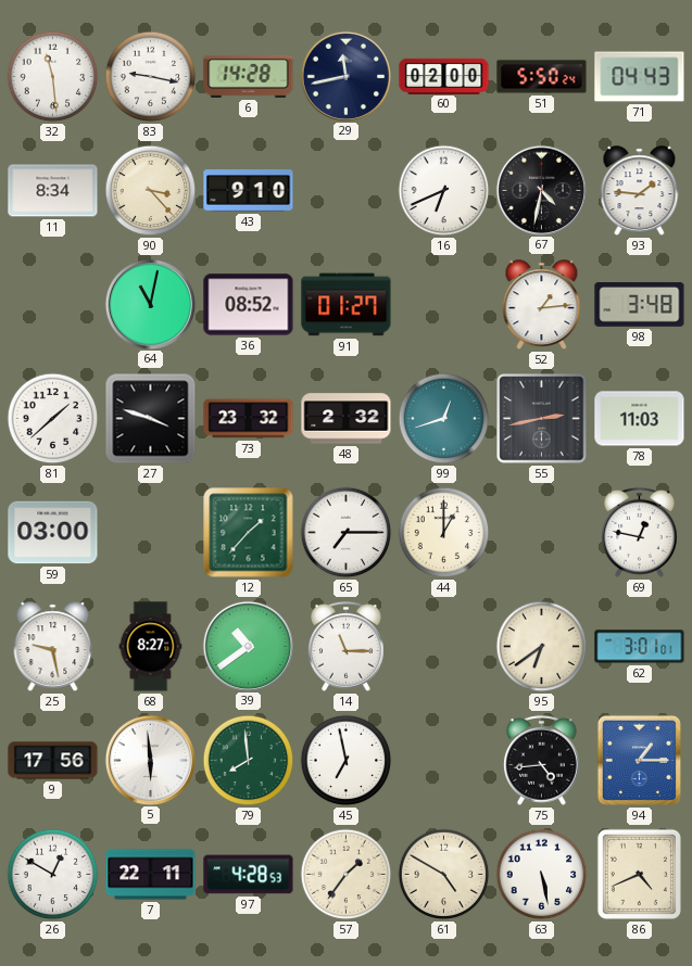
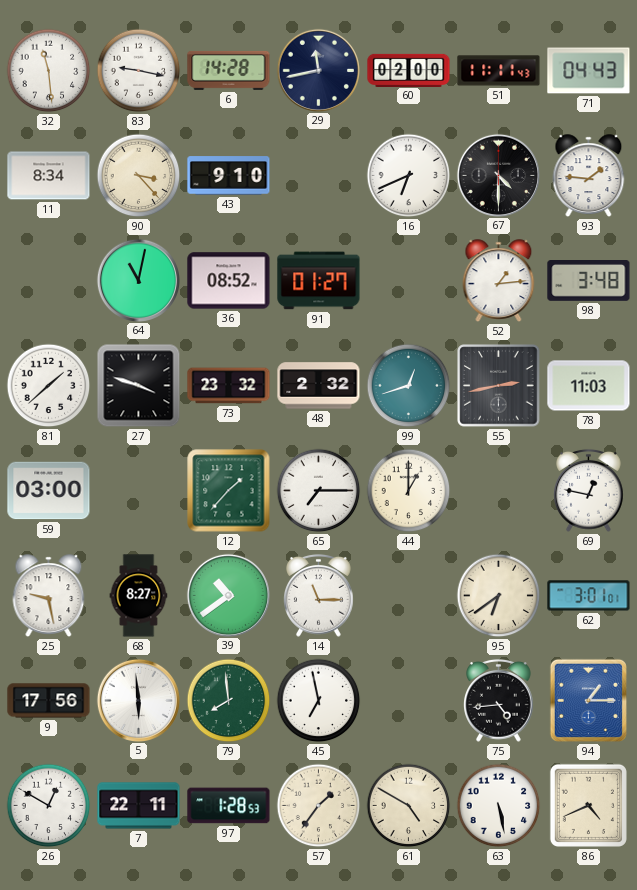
51: 5:50 -> 11:11
67: 4:32 -> 4:30
97: 4:28 -> 1:28
